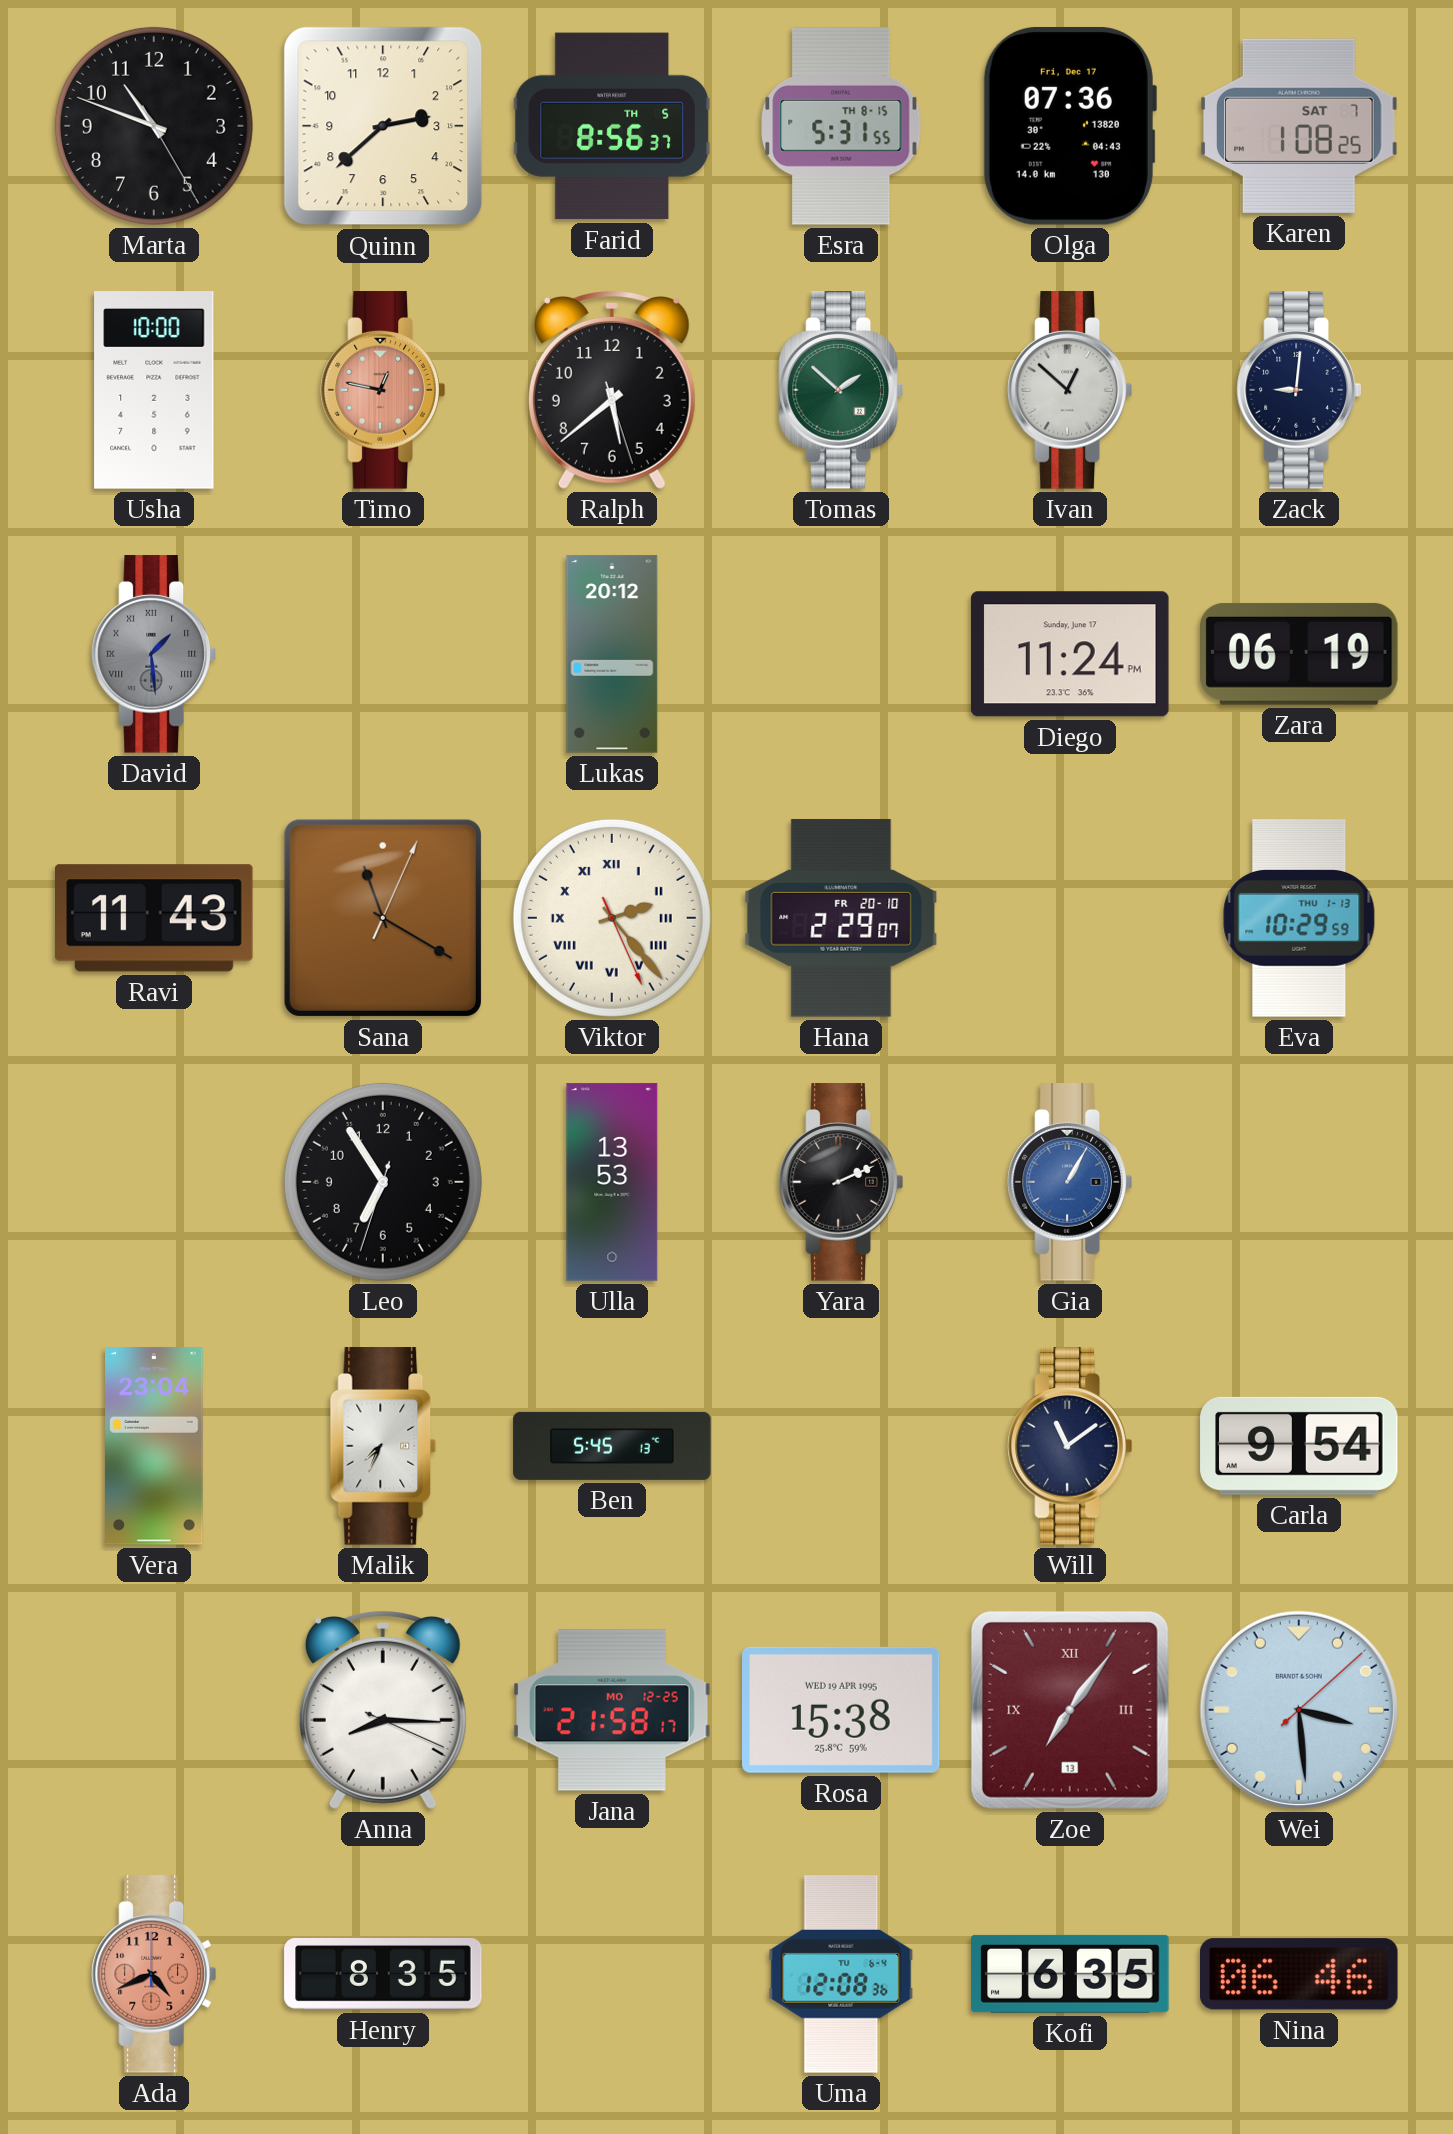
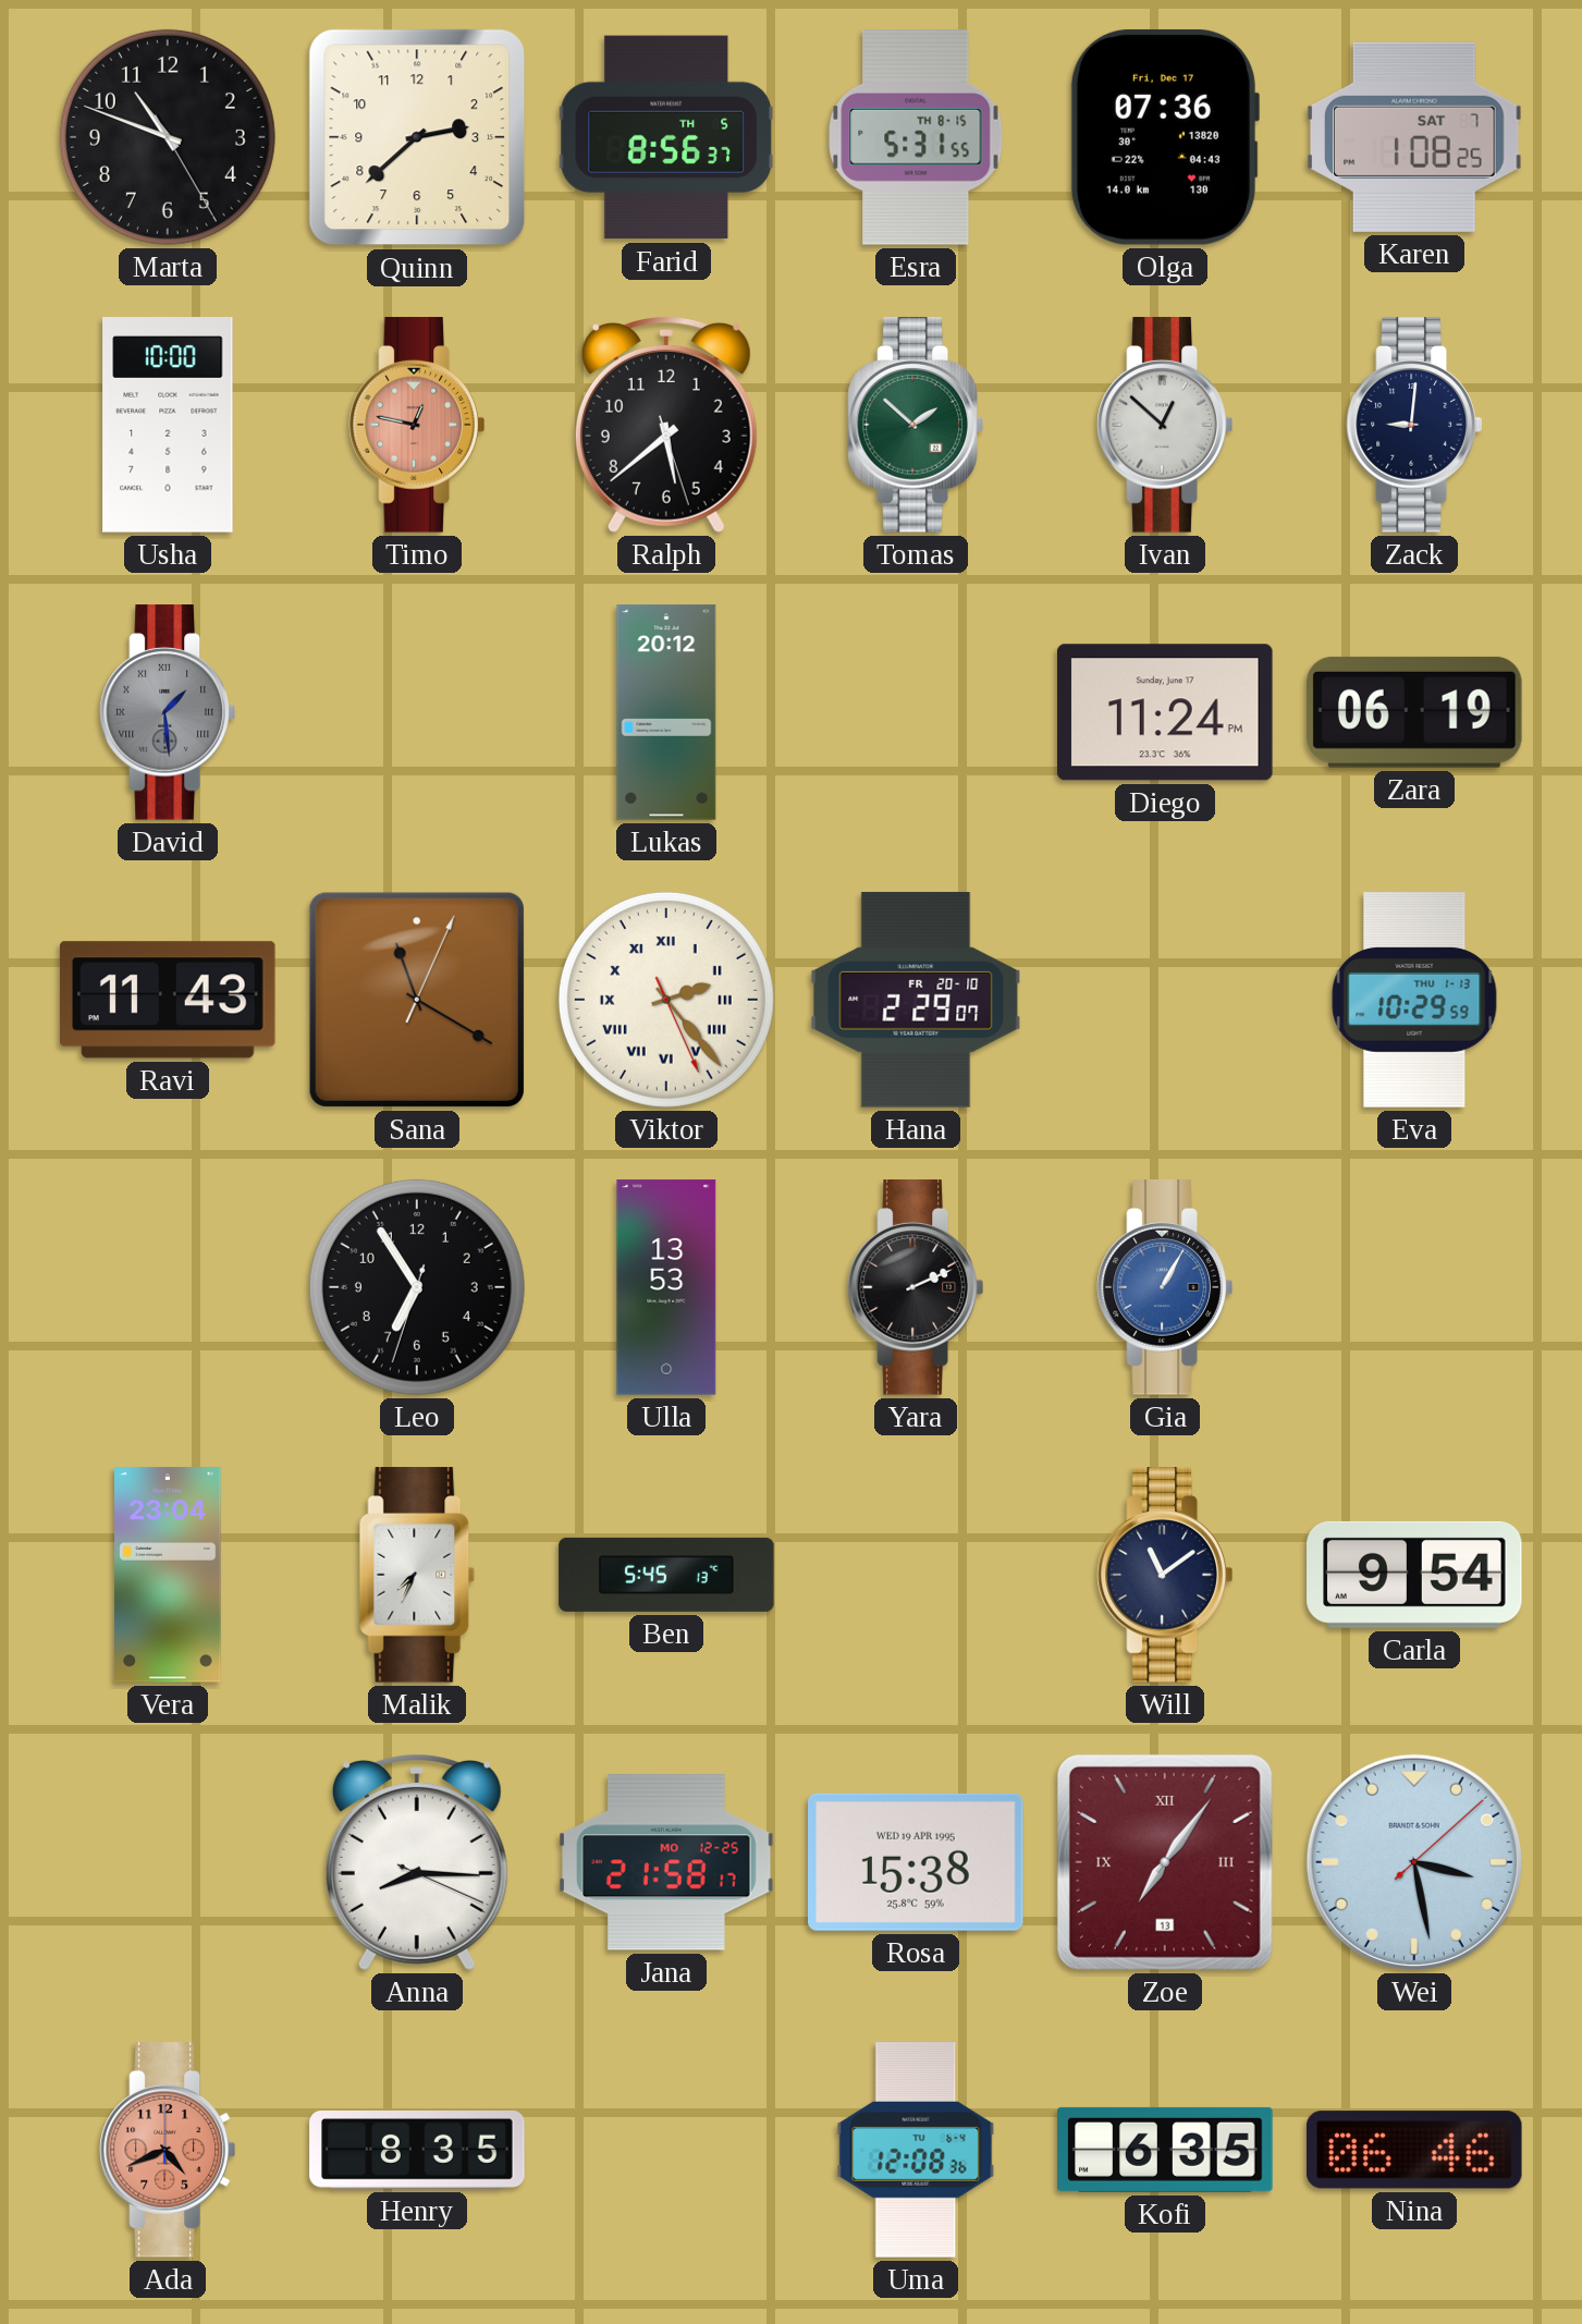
Wei: 3:29 -> 3:28
